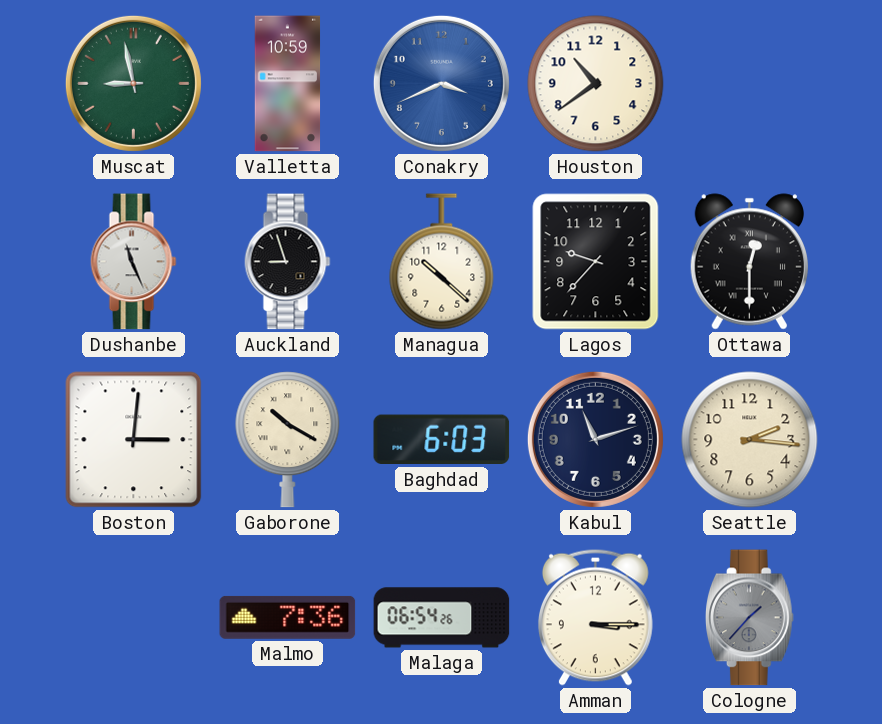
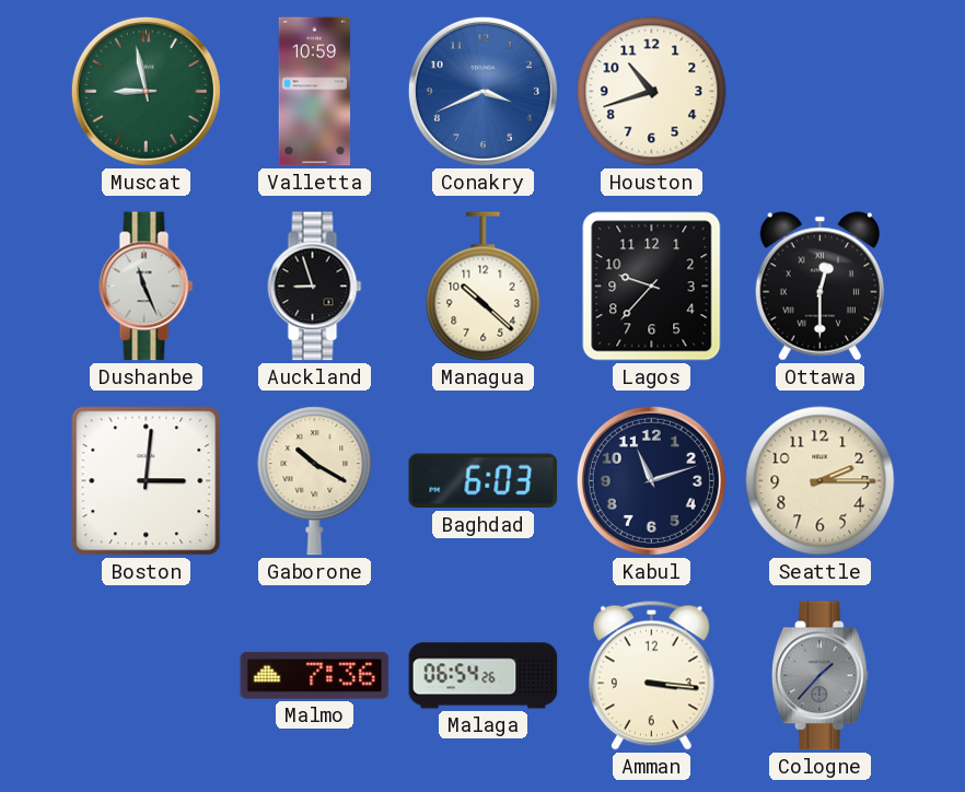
Houston: 10:39 -> 10:42
Seattle: 2:16 -> 2:15
Amman: 3:15 -> 3:16
